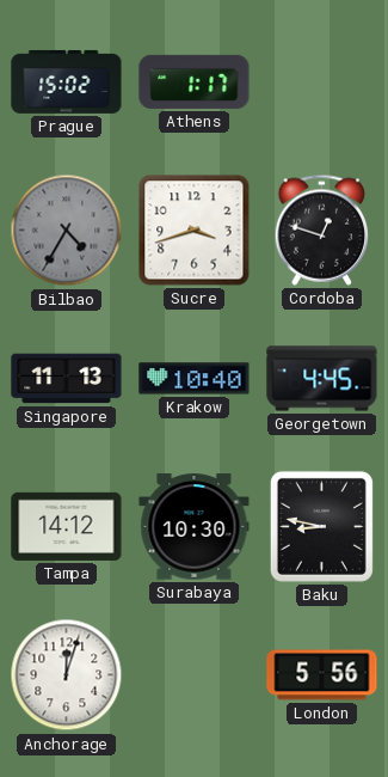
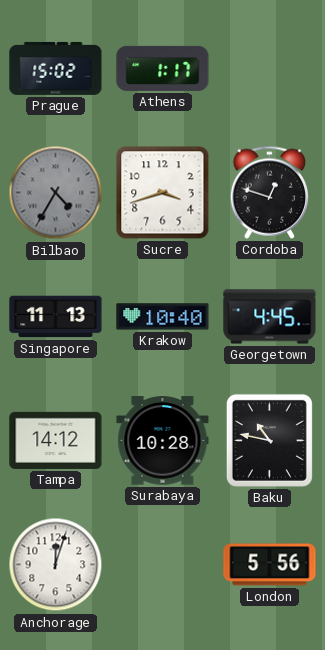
Surabaya: 10:30 -> 10:28
Baku: 8:47 -> 10:47
